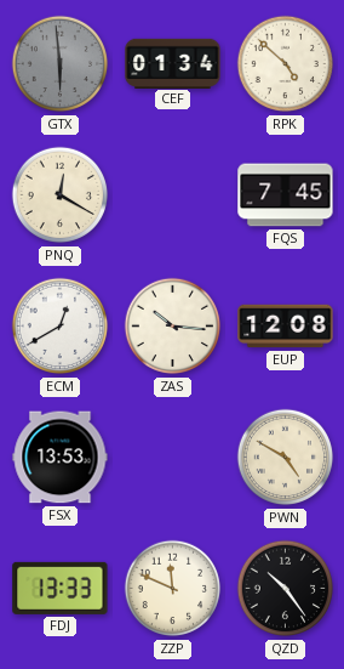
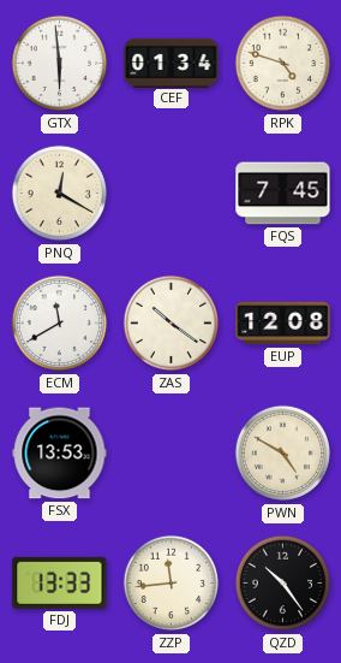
GTX dial: grey -> white
RPK: 4:52 -> 4:48
ECM: 12:40 -> 11:40
ZAS: 10:16 -> 10:21
ZZP: 11:49 -> 11:44
